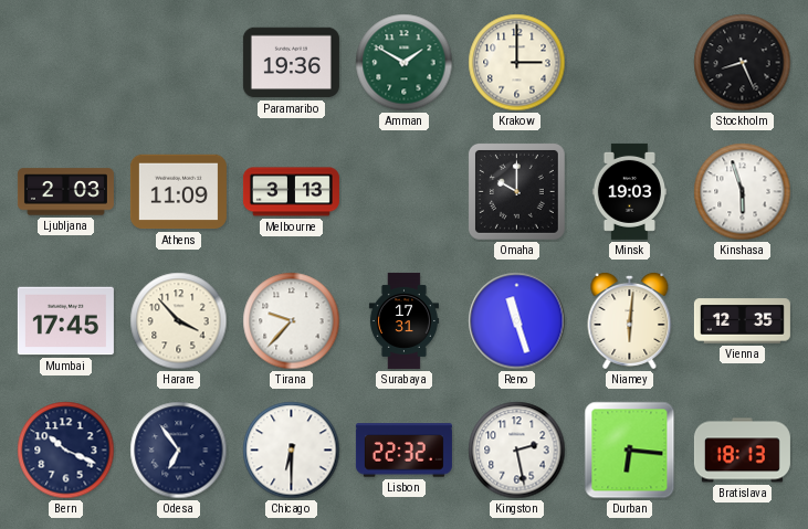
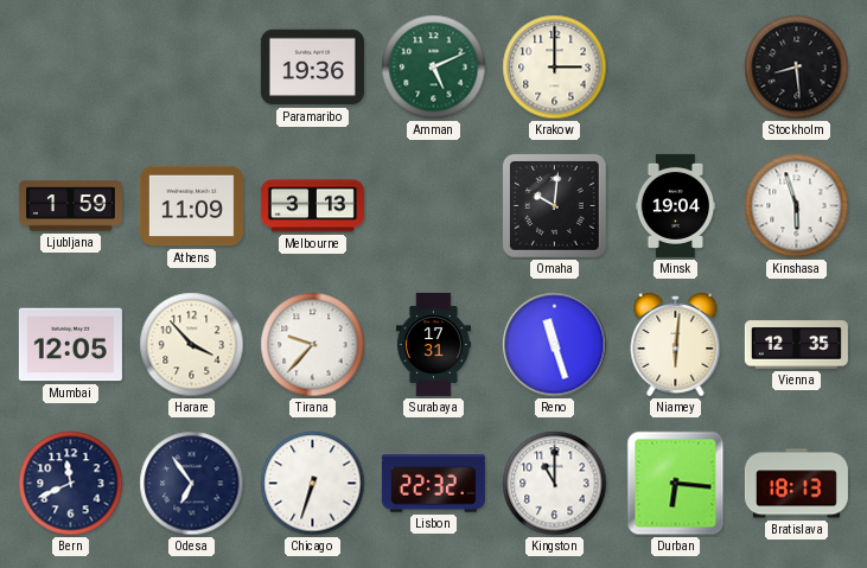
Amman: 1:50 -> 5:11
Stockholm: 8:26 -> 8:29
Ljubljana: 2:03 -> 1:59
Omaha: 10:00 -> 10:01
Minsk: 19:03 -> 19:04
Mumbai: 17:45 -> 12:05
Bern: 10:19 -> 11:41
Chicago: 6:30 -> 6:33
Kingston: 2:28 -> 11:00
